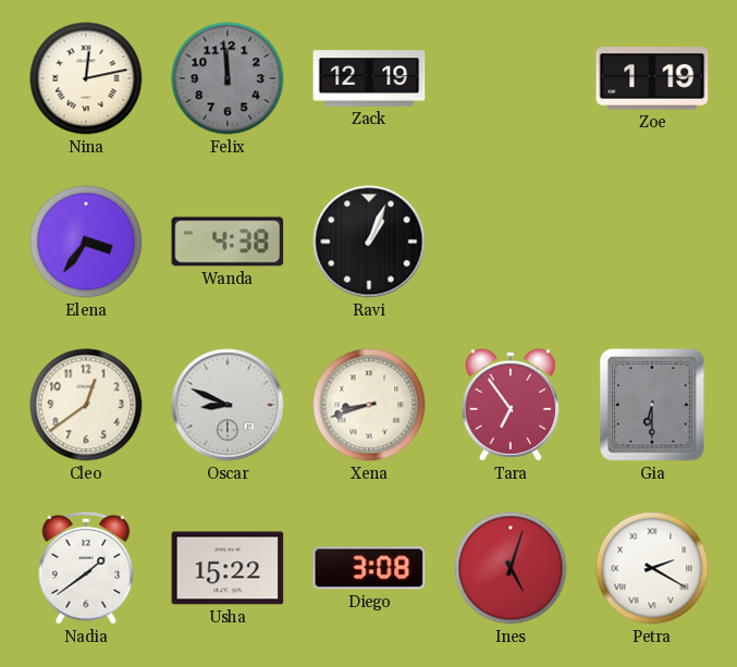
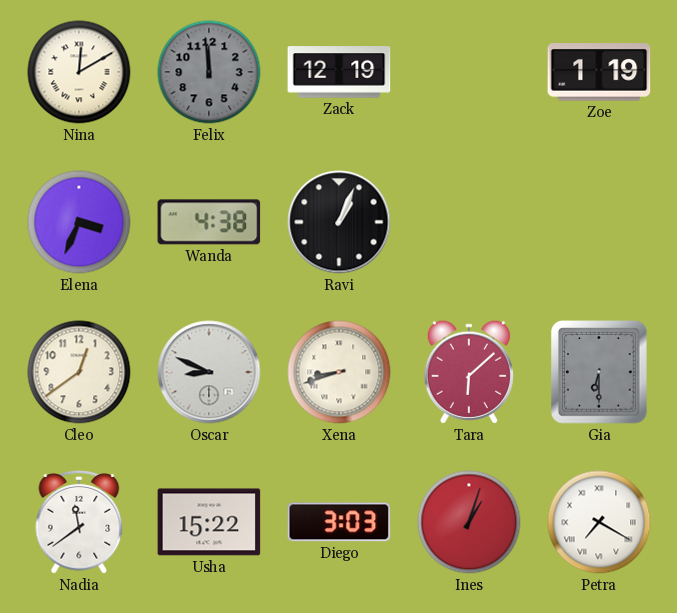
Nina: 12:13 -> 12:10
Elena: 3:36 -> 3:34
Tara: 6:54 -> 6:08
Nadia: 1:39 -> 11:39
Diego: 3:08 -> 3:03
Ines: 5:03 -> 1:03
Petra: 2:20 -> 7:20
